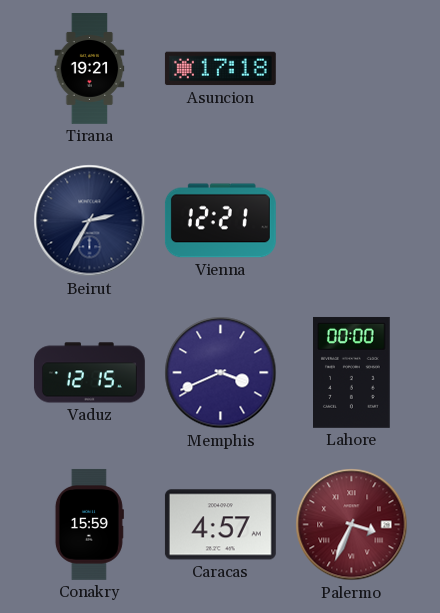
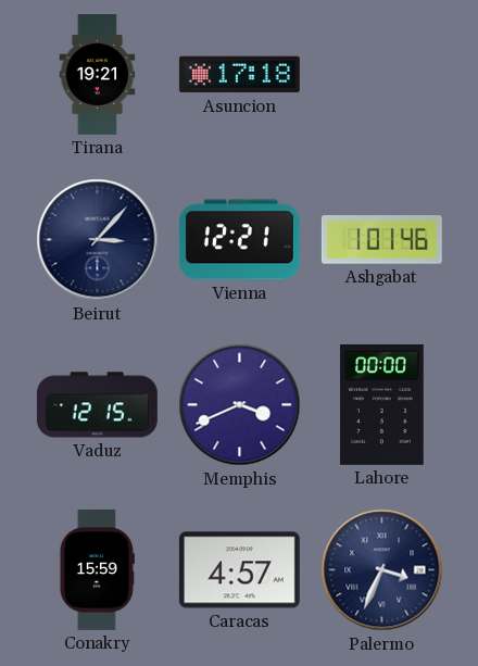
Beirut: 2:35 -> 3:07
Ashgabat: none -> 1:01
Palermo dial: burgundy -> navy
